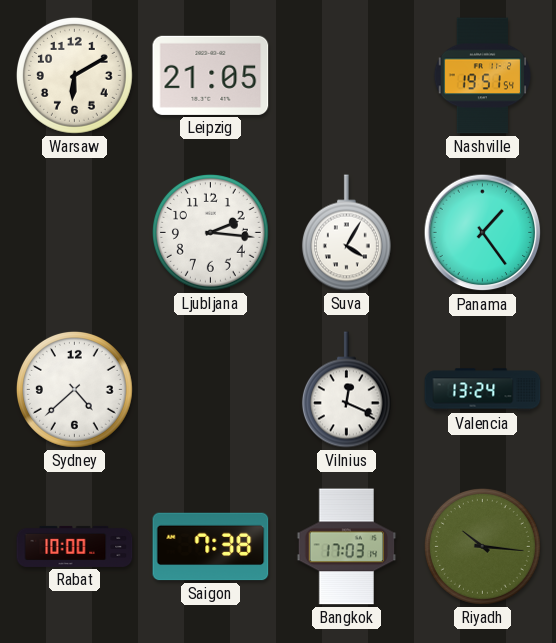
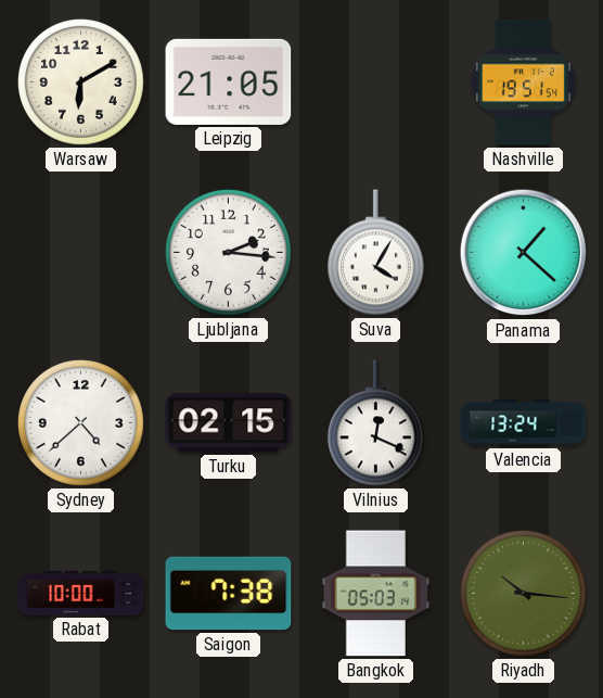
Panama: 1:24 -> 1:22
Turku: none -> 02:15
Bangkok: 17:03 -> 05:03
